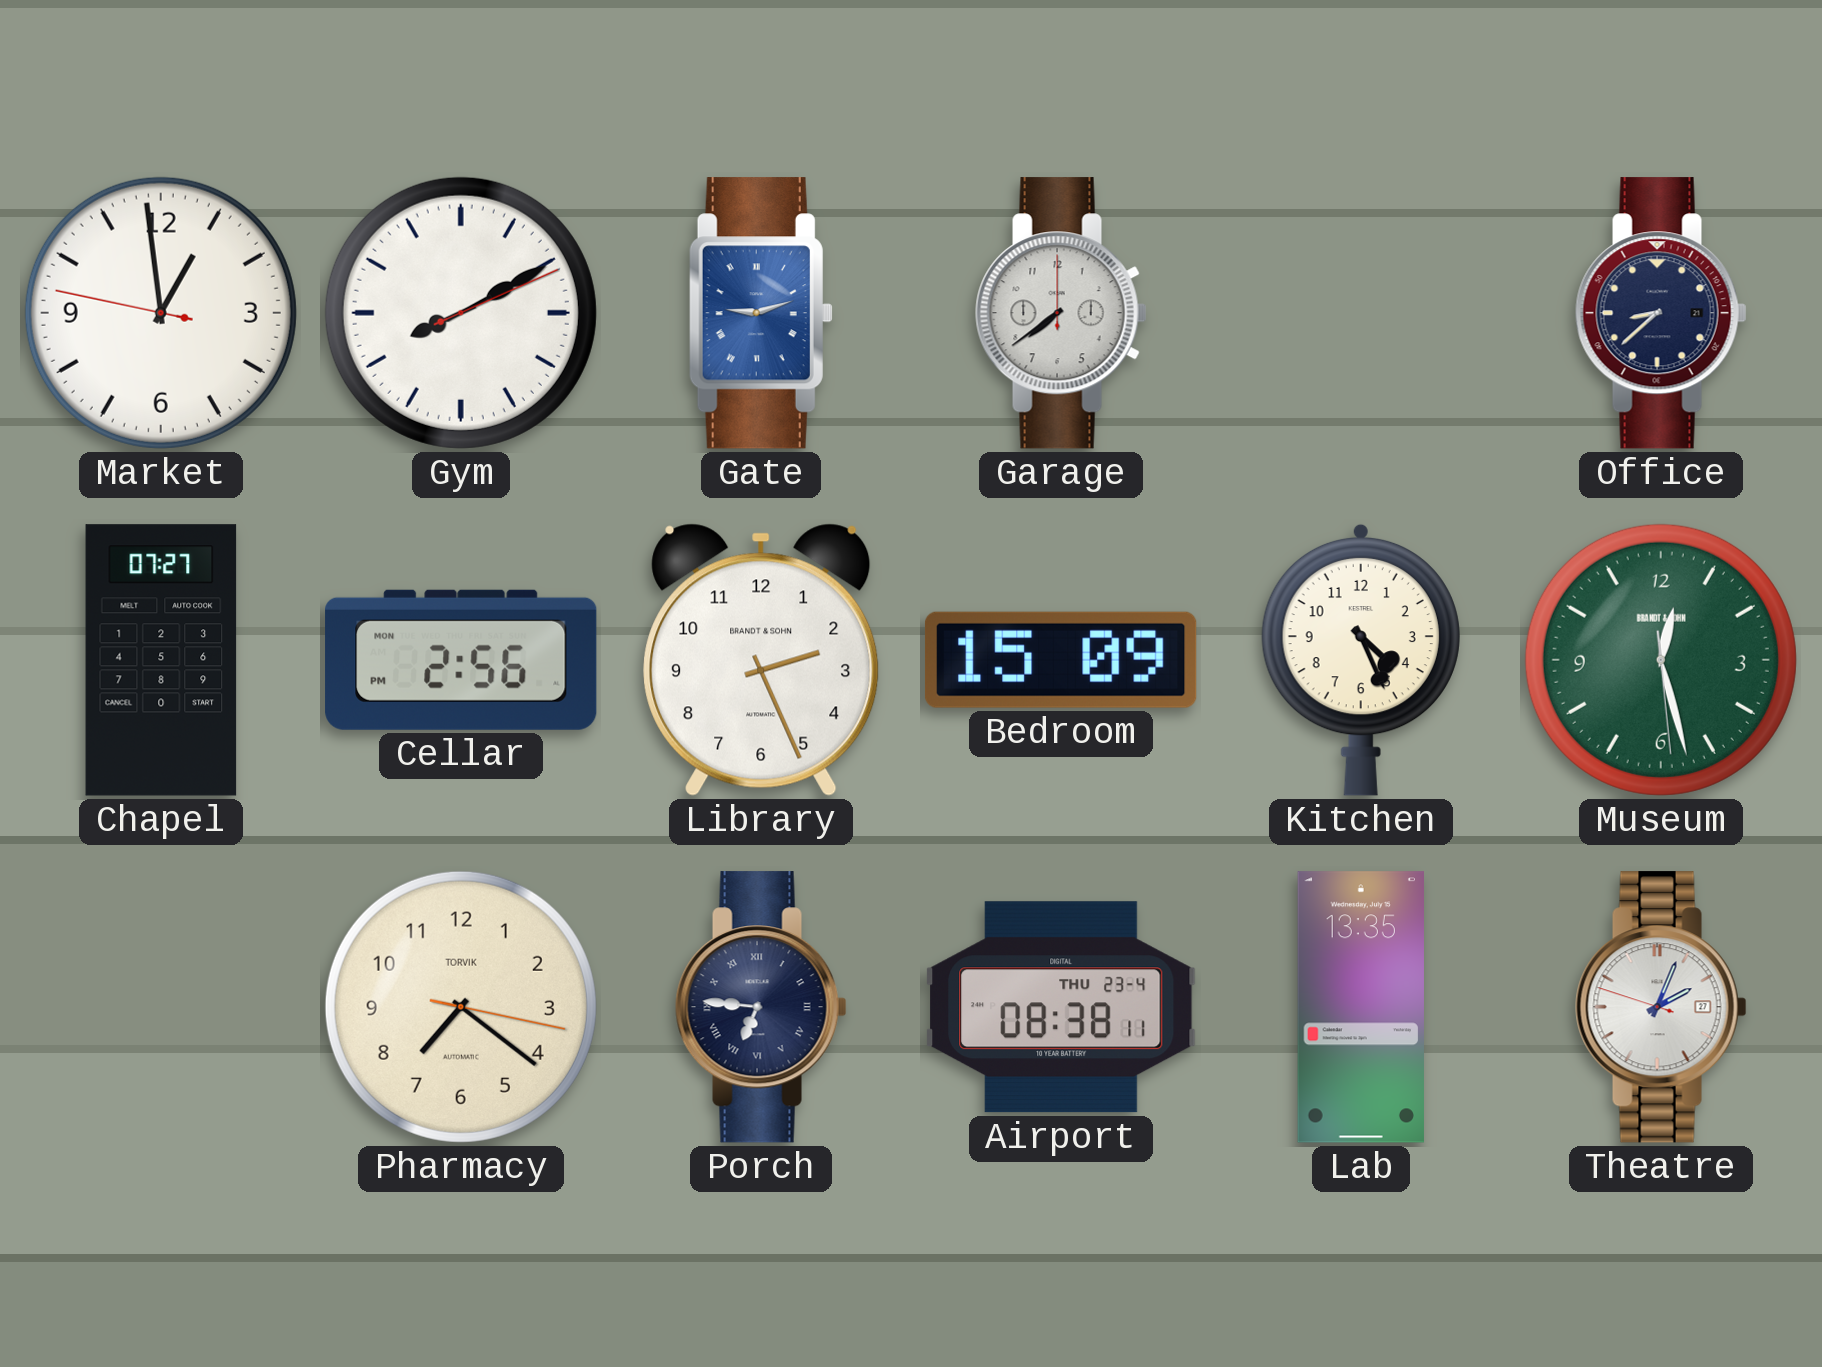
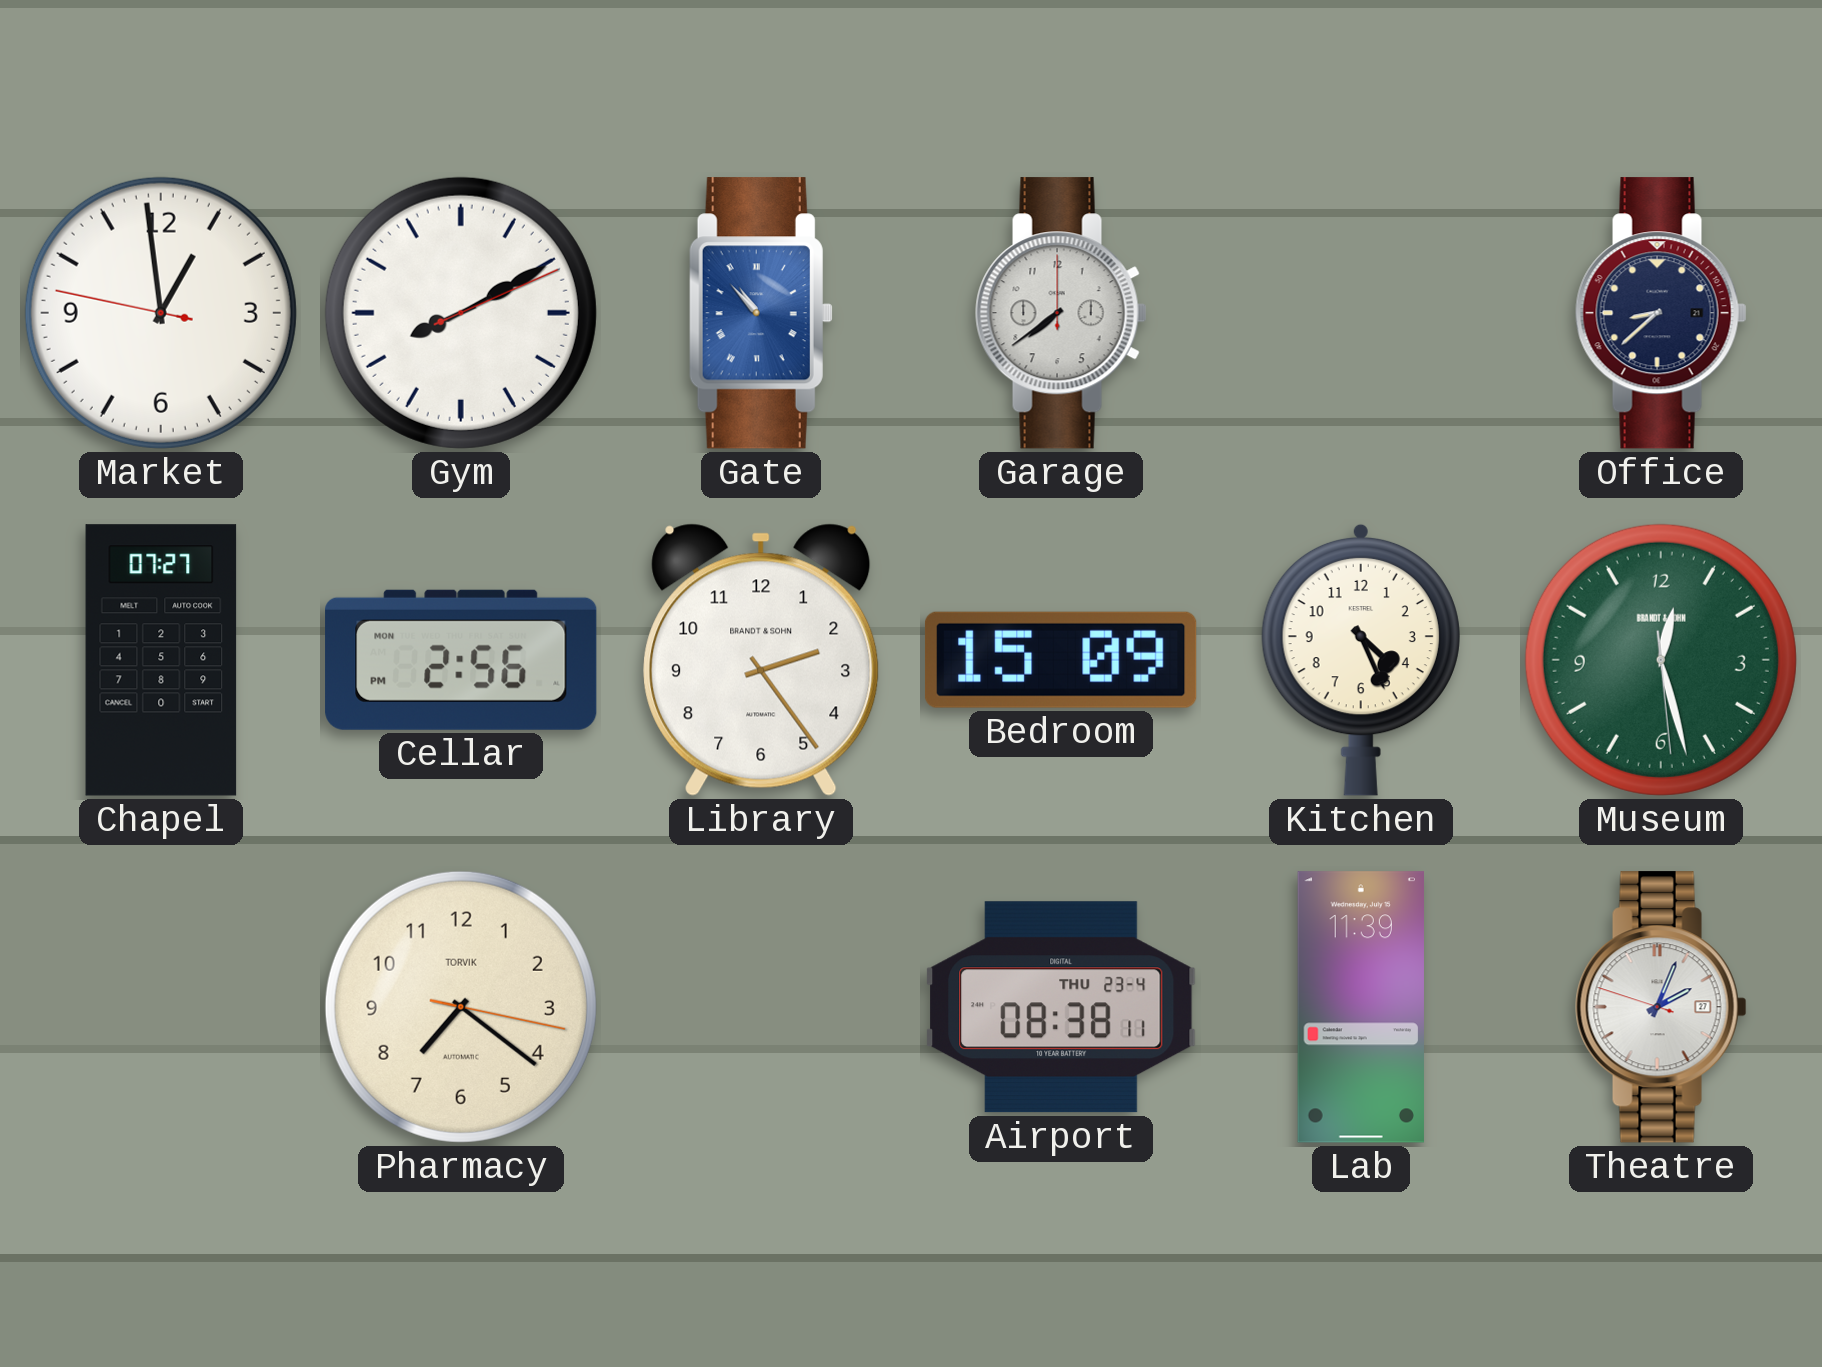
Gate: 9:12 -> 10:53
Library: 2:26 -> 2:24
Porch: 6:46 -> none
Lab: 13:35 -> 11:39
